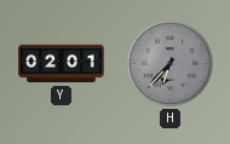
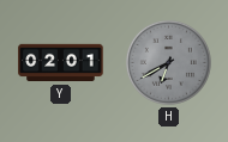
H: 6:37 -> 6:40
